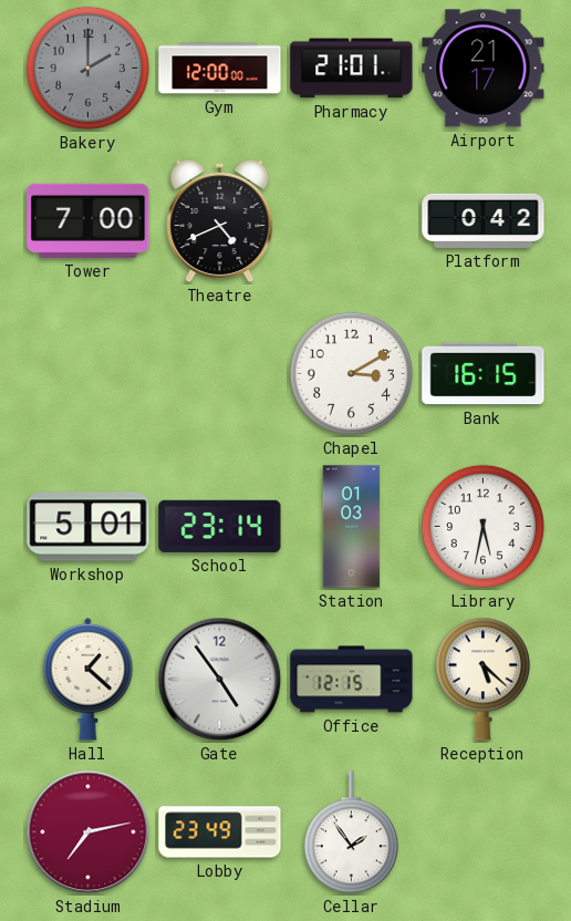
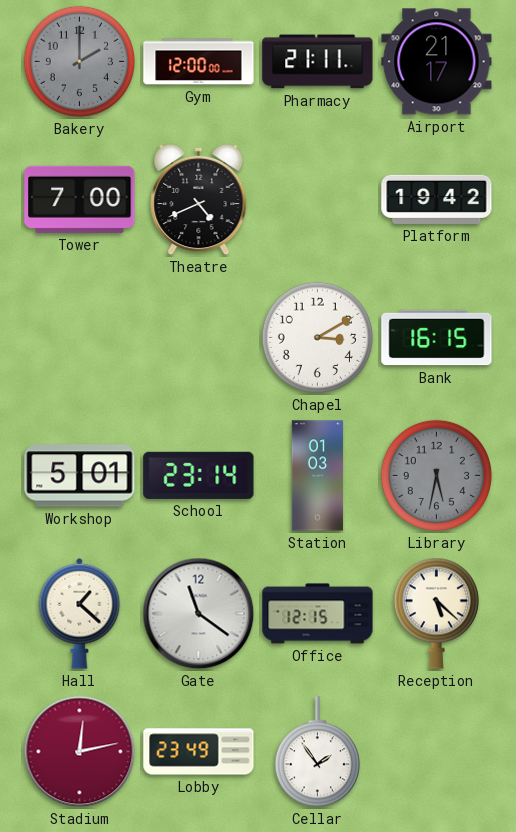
Pharmacy: 21:01 -> 21:11
Platform: 0:42 -> 19:42
Library dial: white -> grey
Gate: 4:54 -> 11:21
Stadium: 7:13 -> 12:13
